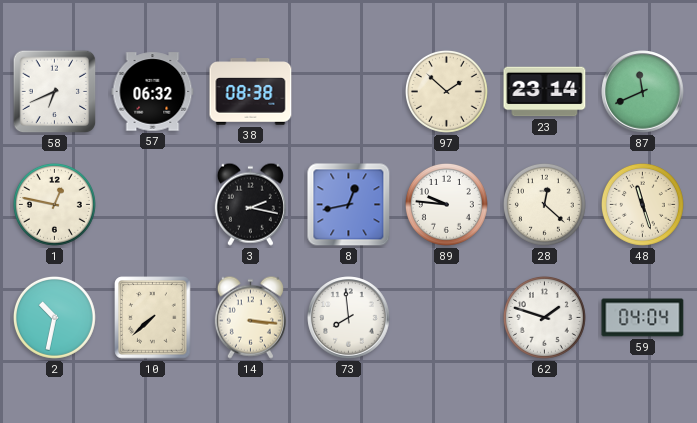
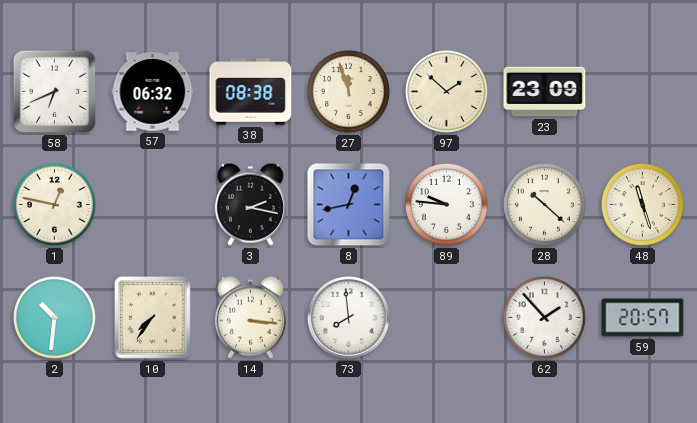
27: none -> 11:57
23: 23:14 -> 23:09
87: 11:41 -> none
28: 12:22 -> 10:22
2: 10:32 -> 10:31
10: 7:38 -> 7:36
62: 1:48 -> 1:53
59: 04:04 -> 20:57
